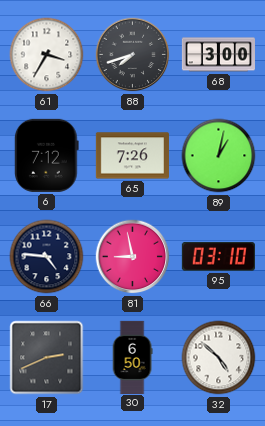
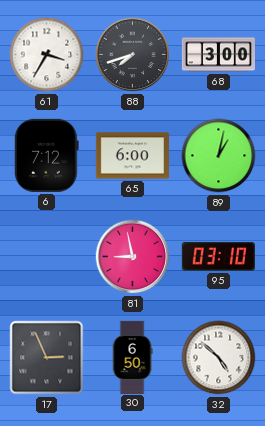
65: 7:26 -> 6:00
66: 4:46 -> none
17: 2:41 -> 2:56
